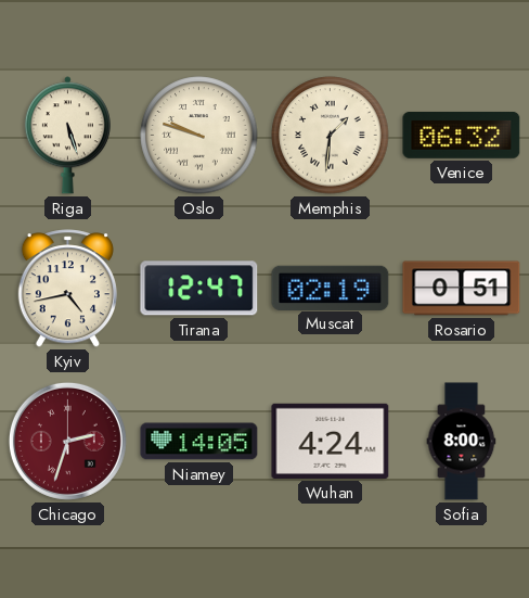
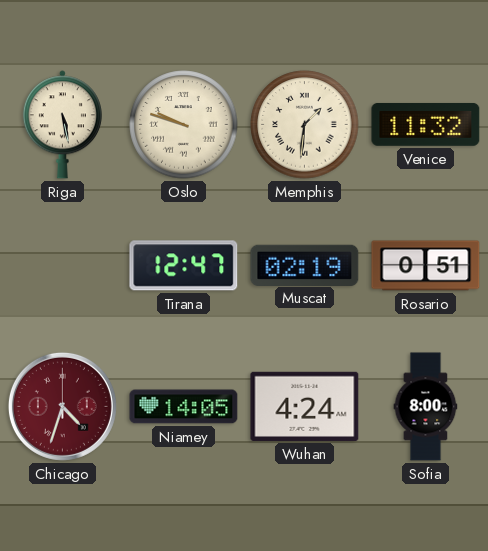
Riga: 5:27 -> 5:28
Venice: 06:32 -> 11:32
Kyiv: 4:43 -> none
Chicago: 2:33 -> 4:33
